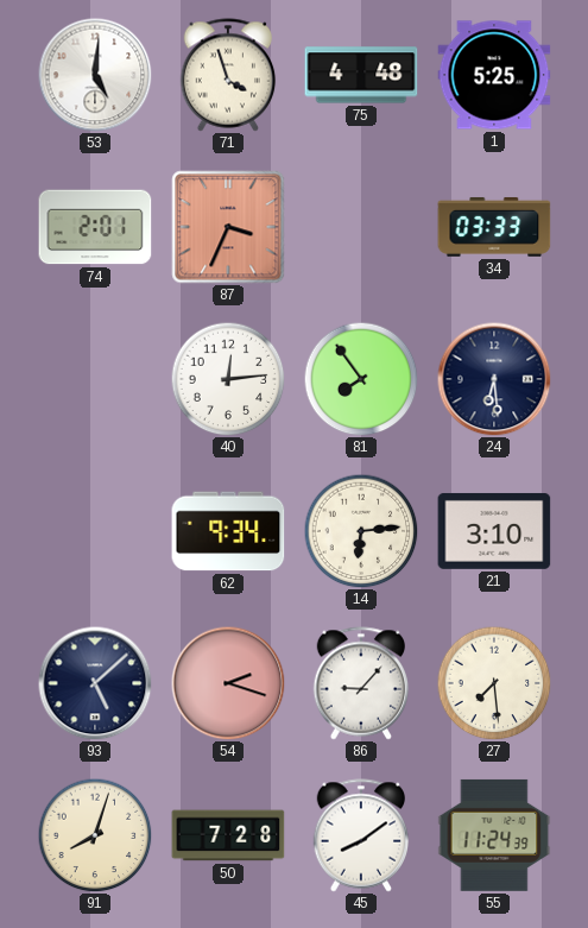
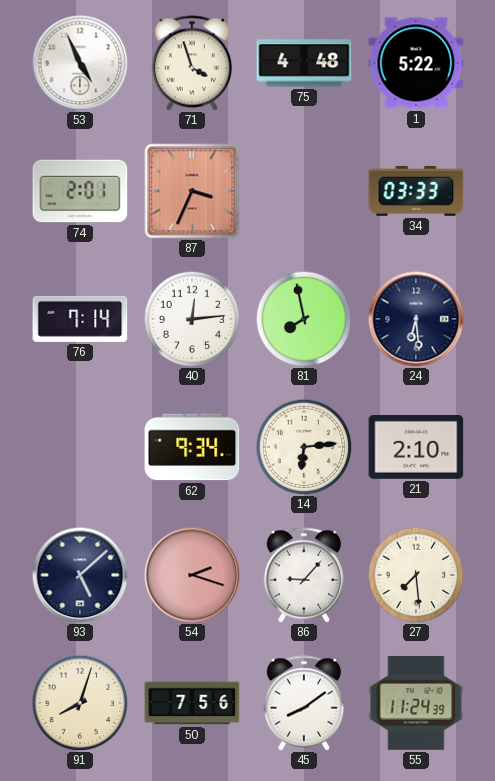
53: 5:01 -> 4:56
1: 5:25 -> 5:22
76: none -> 7:14
81: 7:54 -> 7:58
21: 3:10 -> 2:10
50: 7:28 -> 7:56
